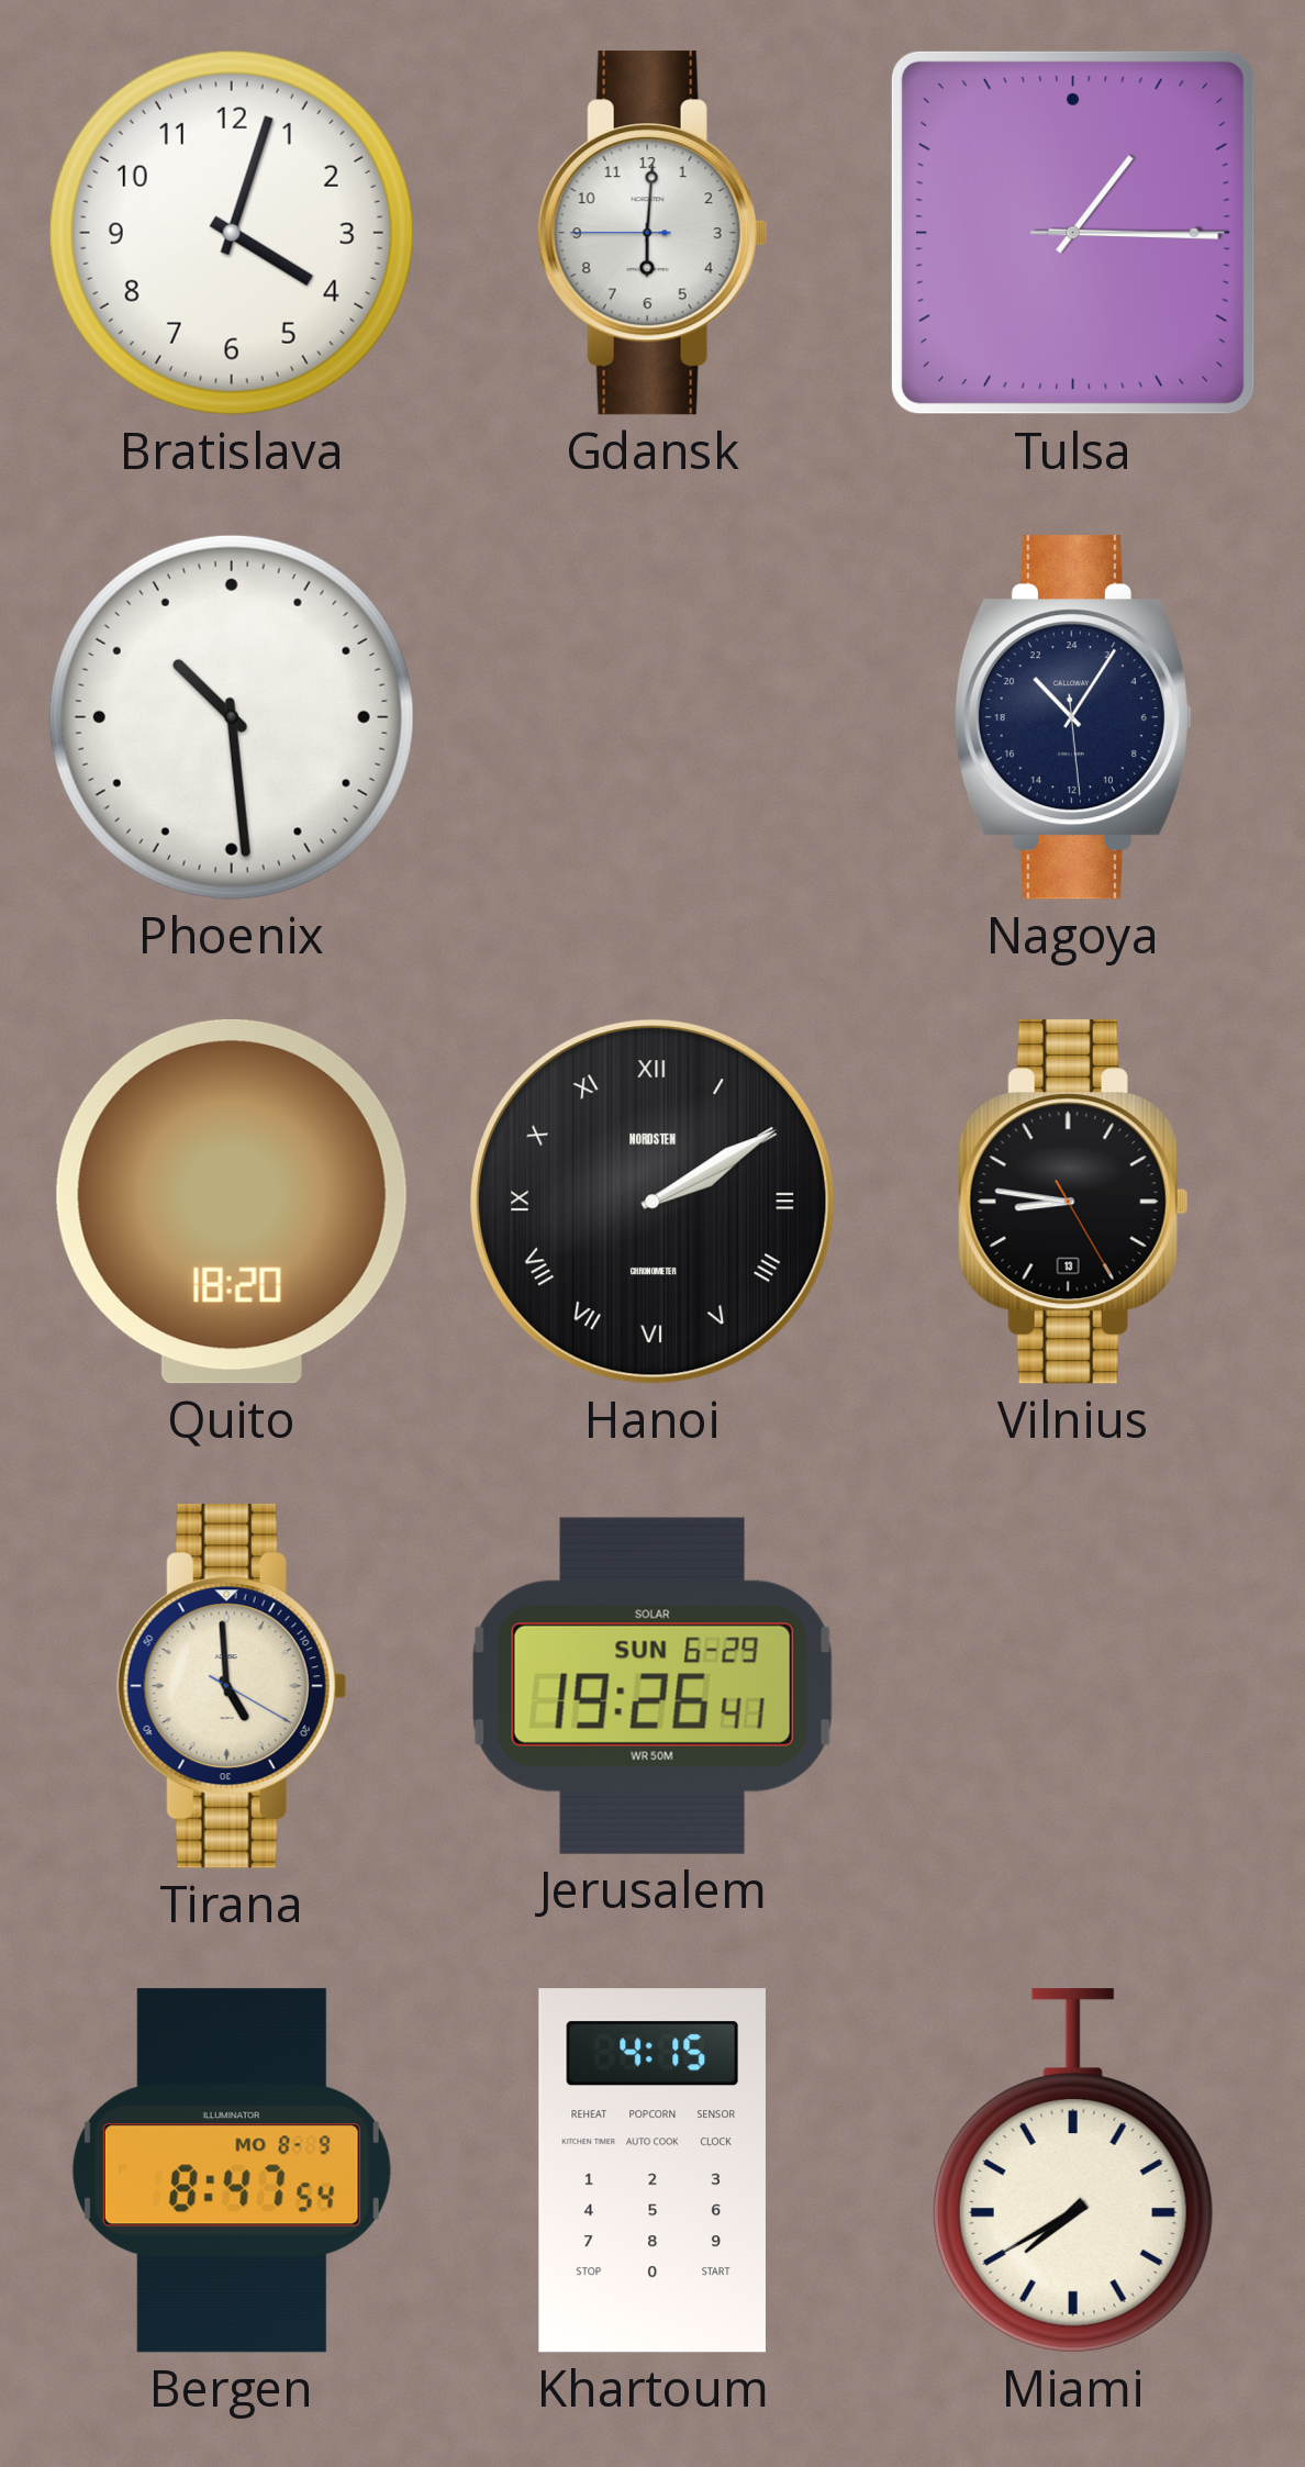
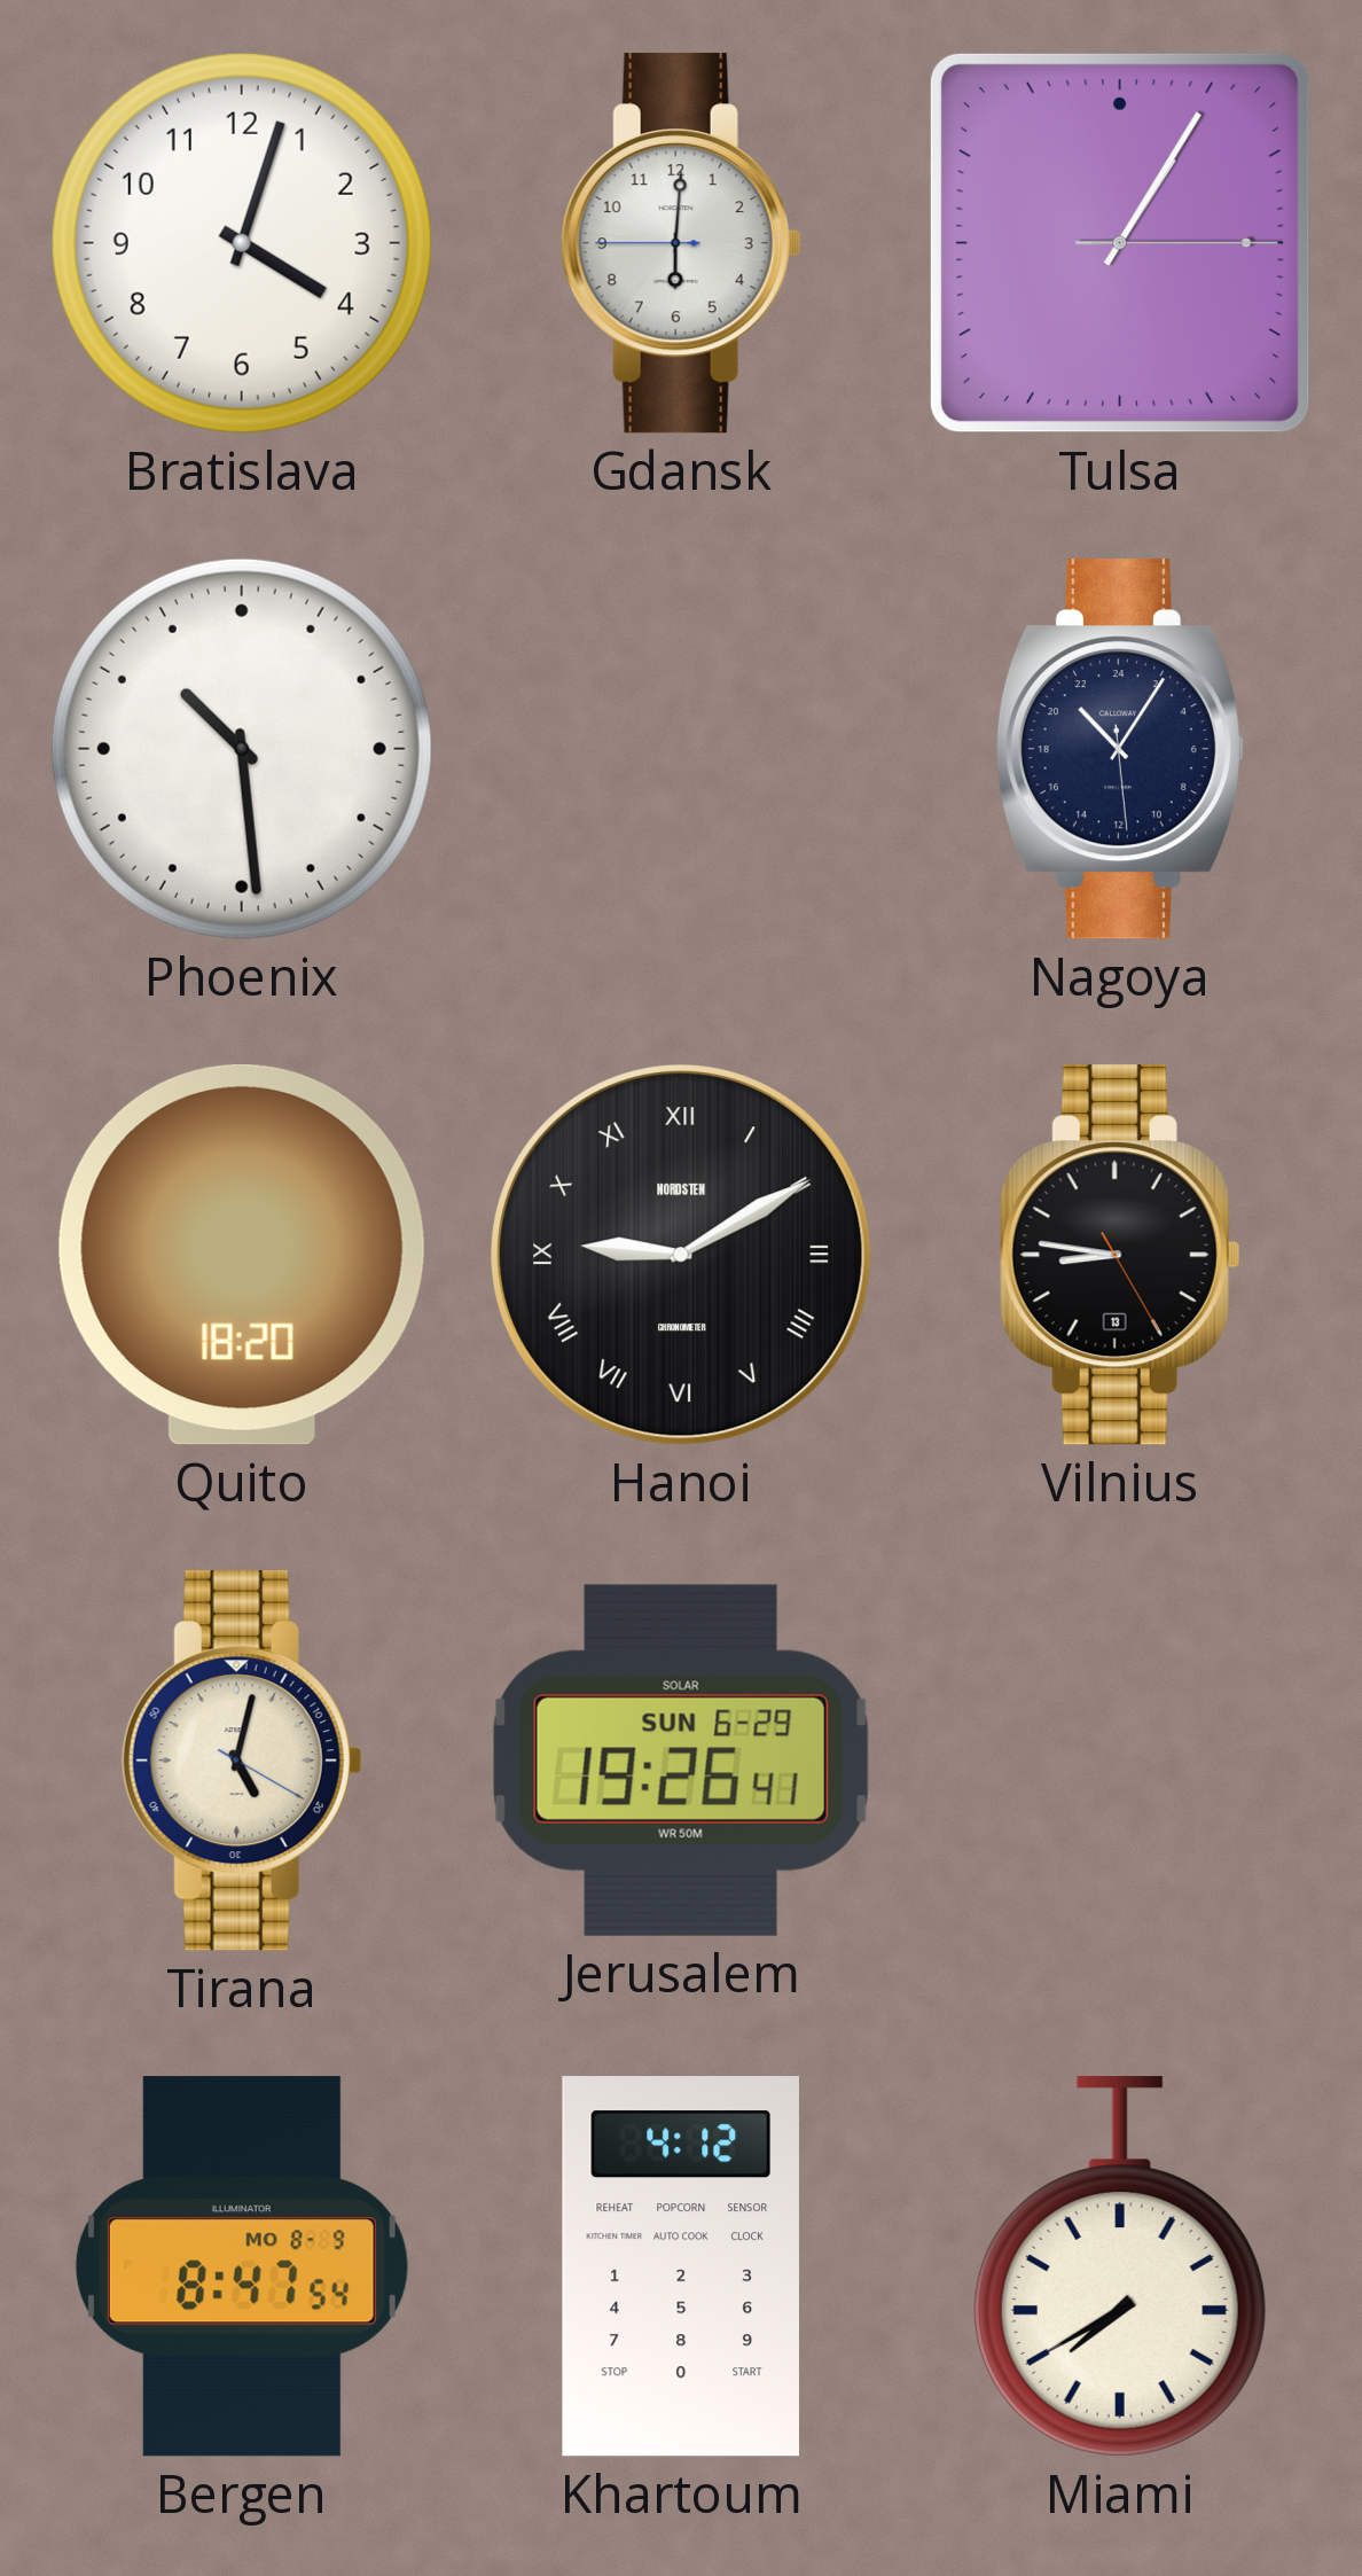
Tulsa: 1:15 -> 1:05
Hanoi: 2:10 -> 9:10
Tirana: 4:59 -> 5:02
Khartoum: 4:15 -> 4:12
